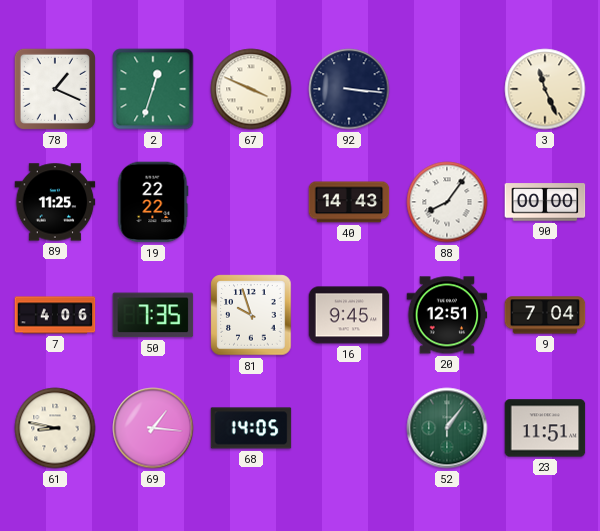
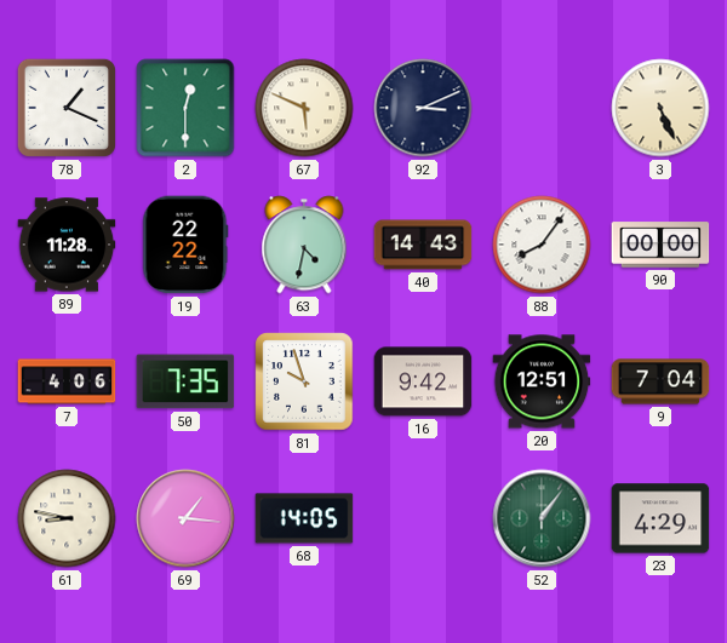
2: 12:33 -> 12:30
67: 3:49 -> 5:49
92: 3:16 -> 3:11
3: 11:26 -> 5:26
89: 11:25 -> 11:28
63: none -> 4:32
16: 9:45 -> 9:42
23: 11:51 -> 4:29
